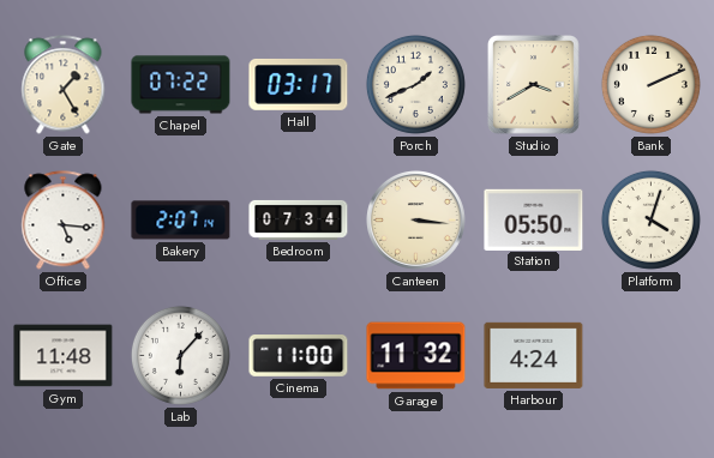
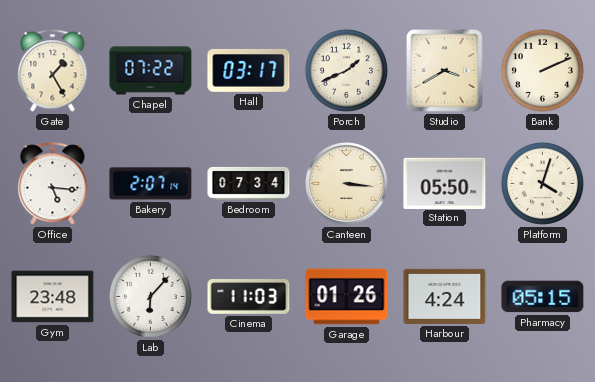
Gym: 11:48 -> 23:48
Cinema: 11:00 -> 11:03
Garage: 11:32 -> 01:26
Pharmacy: none -> 05:15
